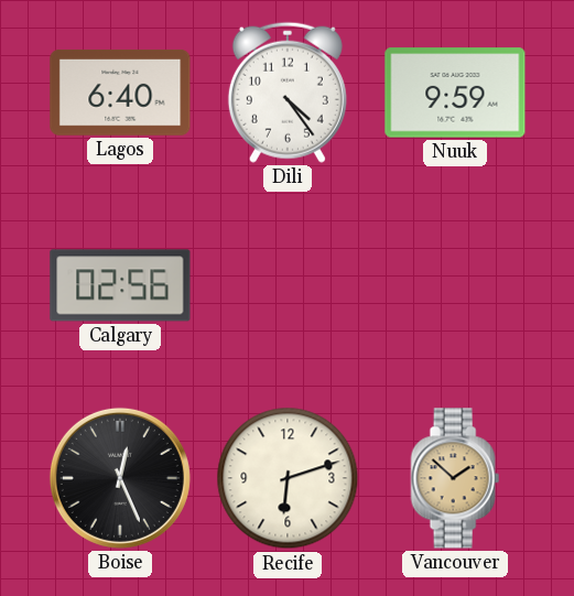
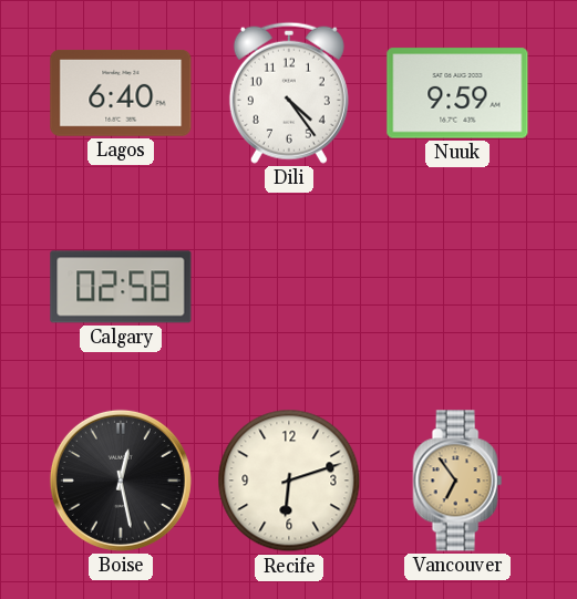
Calgary: 02:56 -> 02:58
Boise: 12:26 -> 12:28
Vancouver: 1:52 -> 6:54
